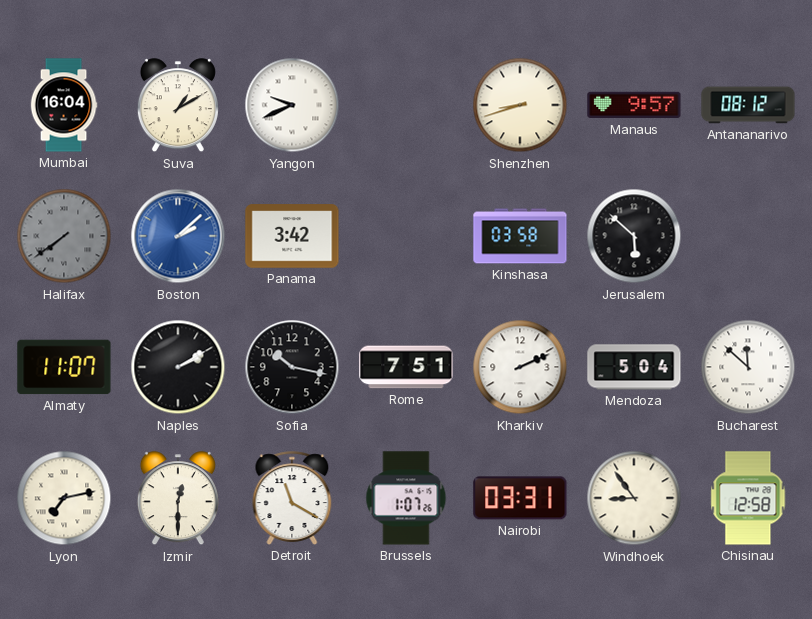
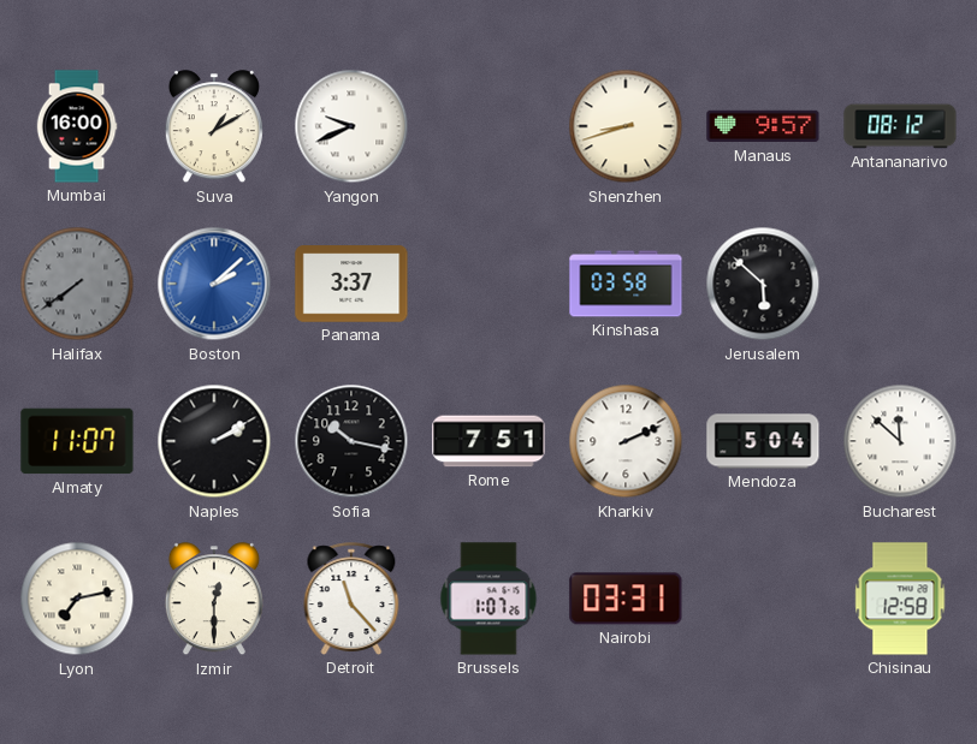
Mumbai: 16:04 -> 16:00
Panama: 3:42 -> 3:37
Detroit: 11:20 -> 11:23
Windhoek: 8:54 -> none
